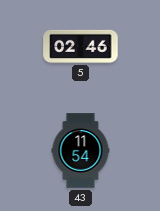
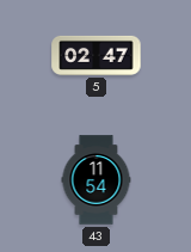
5: 02:46 -> 02:47
